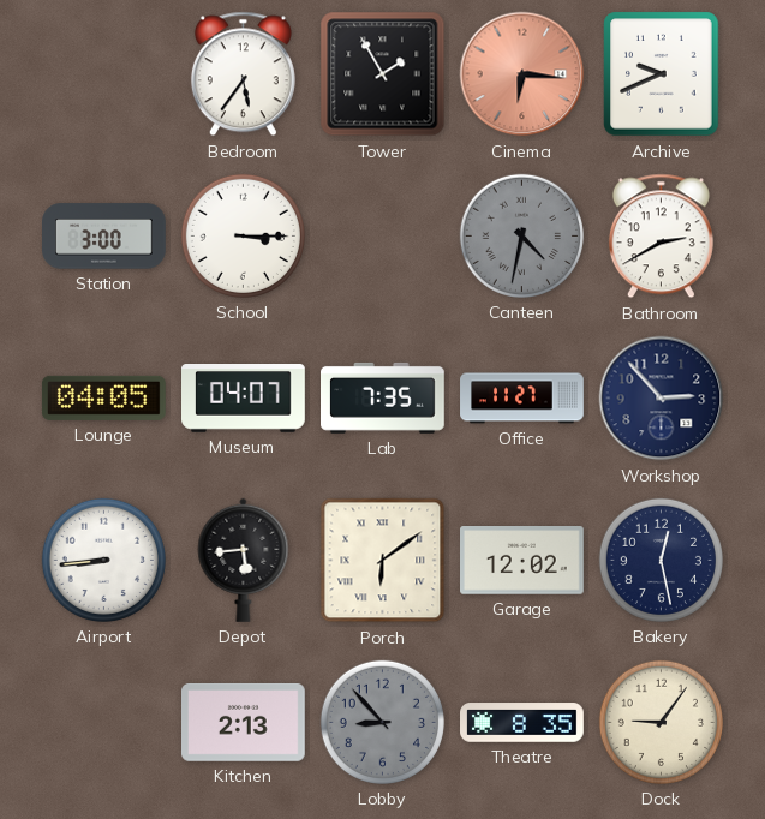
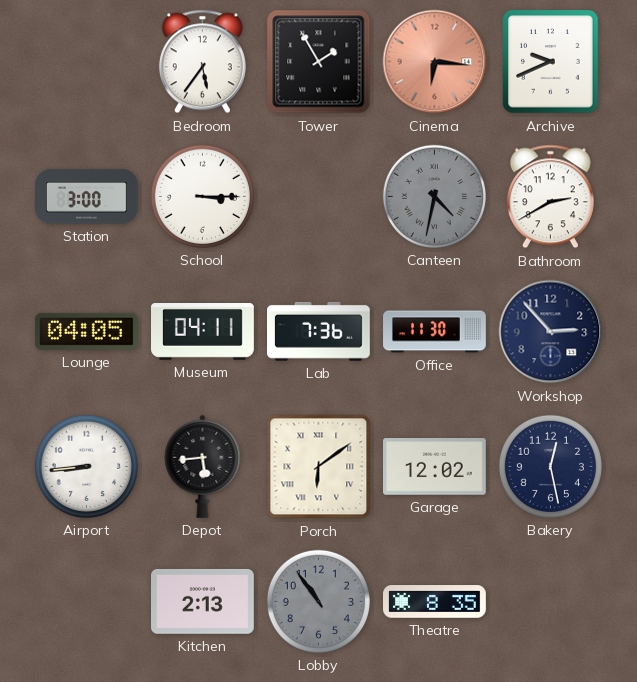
Museum: 04:07 -> 04:11
Lab: 7:35 -> 7:36
Office: 11:27 -> 11:30
Lobby: 8:53 -> 10:54
Dock: 9:06 -> none
